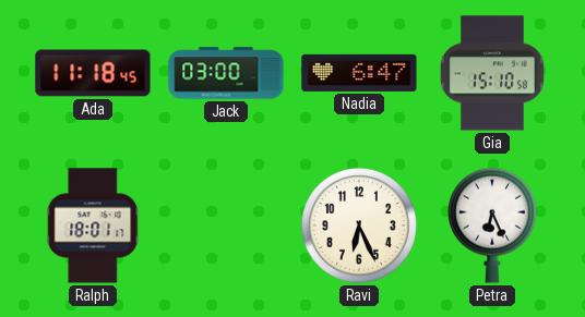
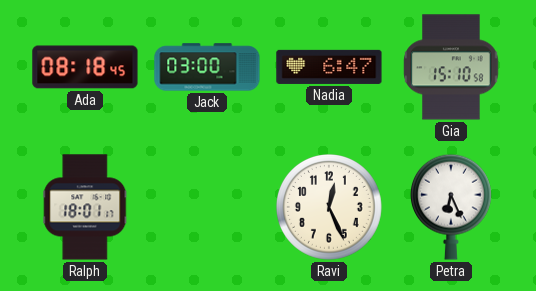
Ada: 11:18 -> 08:18
Ravi: 6:26 -> 12:26
